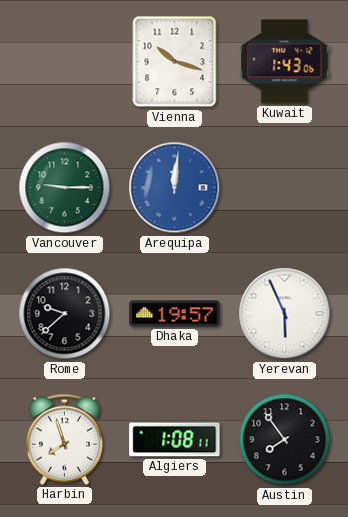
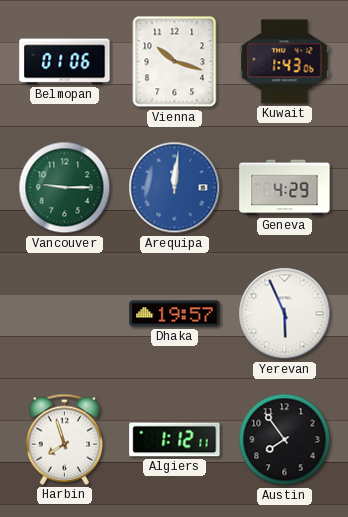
Belmopan: none -> 01:06
Geneva: none -> 4:29
Rome: 9:38 -> none
Algiers: 1:08 -> 1:12
